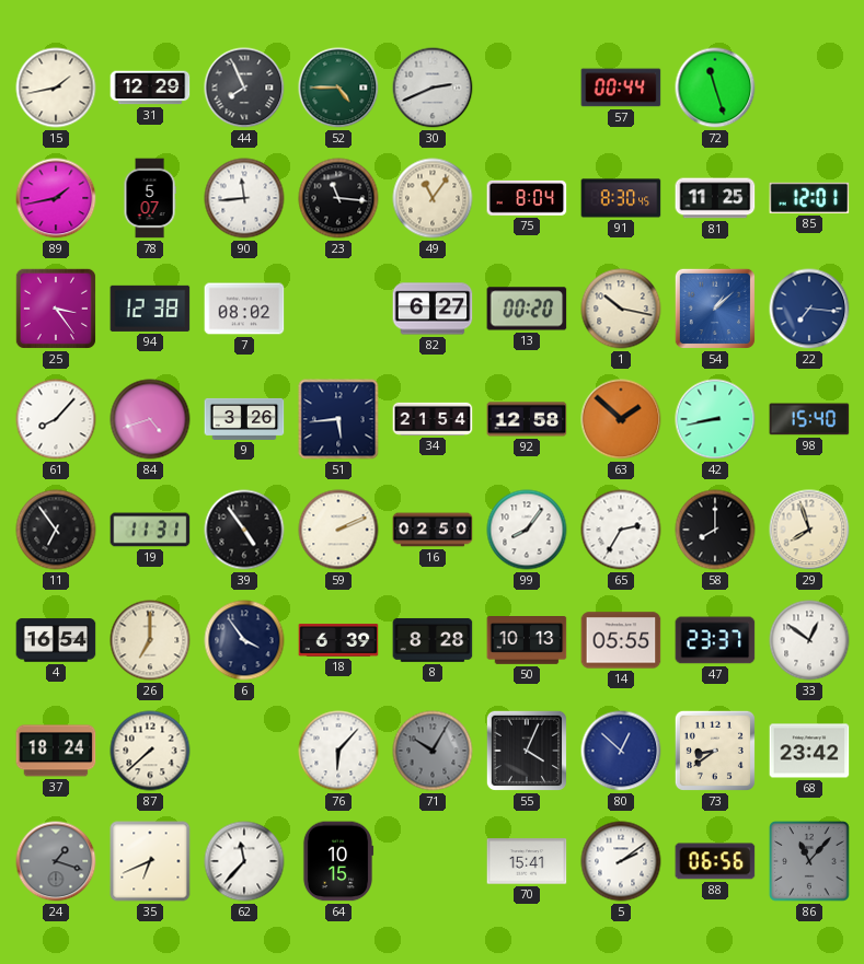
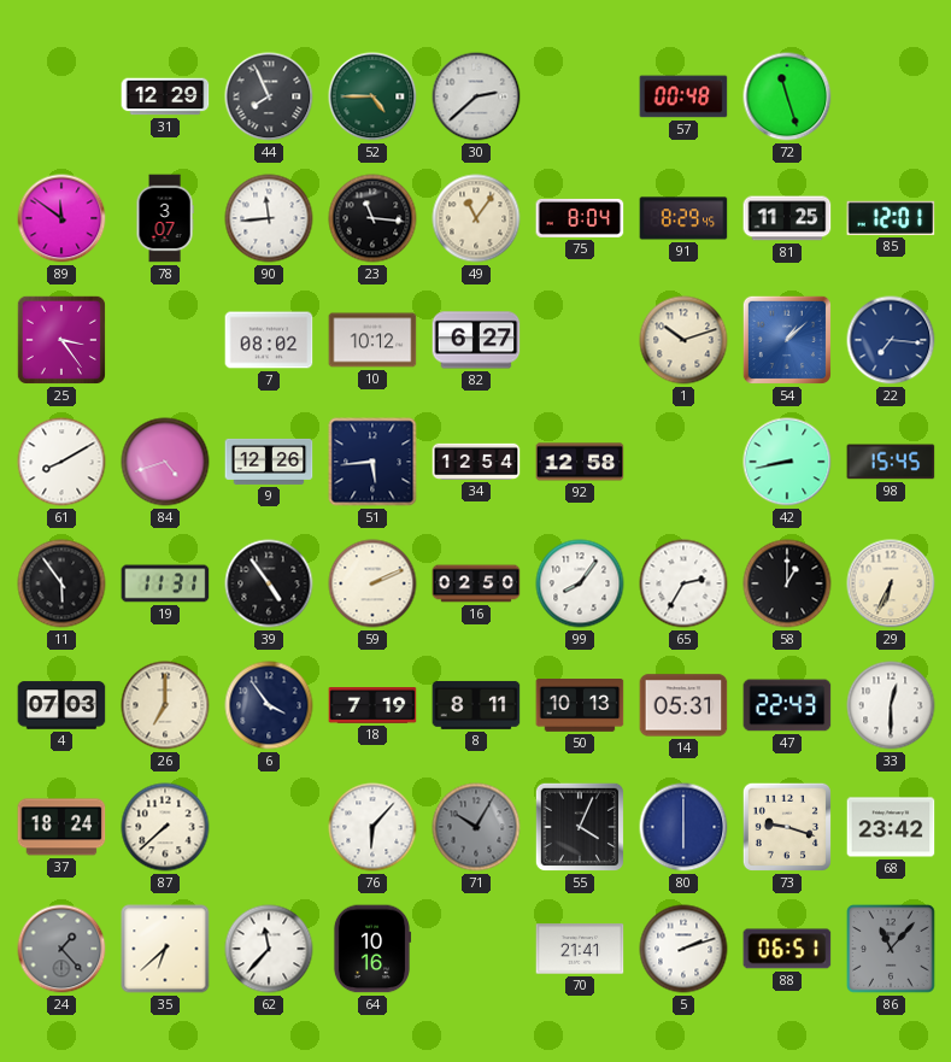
15: 1:43 -> none
30: 2:41 -> 2:38
57: 00:44 -> 00:48
89: 1:43 -> 11:51
78: 5:07 -> 3:07
91: 8:30 -> 8:29
94: 12:38 -> none
10: none -> 10:12
13: 00:20 -> none
1: 10:17 -> 10:12
61: 8:07 -> 8:10
9: 3:26 -> 12:26
34: 21:54 -> 12:54
63: 1:52 -> none
98: 15:40 -> 15:45
11: 6:54 -> 5:54
58: 8:00 -> 1:00
29: 7:57 -> 6:34
4: 16:54 -> 07:03
18: 6:39 -> 7:19
8: 8:28 -> 8:11
14: 05:55 -> 05:31
47: 23:37 -> 22:43
33: 12:51 -> 12:30
80: 12:52 -> 6:00
73: 8:39 -> 9:18
24: 1:18 -> 1:23
35: 6:41 -> 6:38
64: 10:15 -> 10:16
70: 15:41 -> 21:41
5: 2:09 -> 2:12
88: 06:56 -> 06:51
